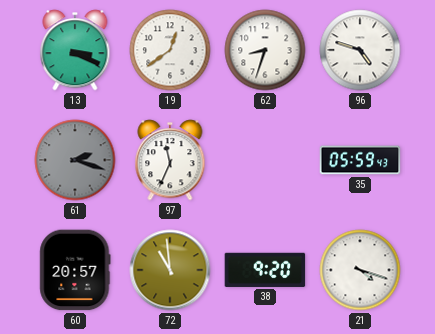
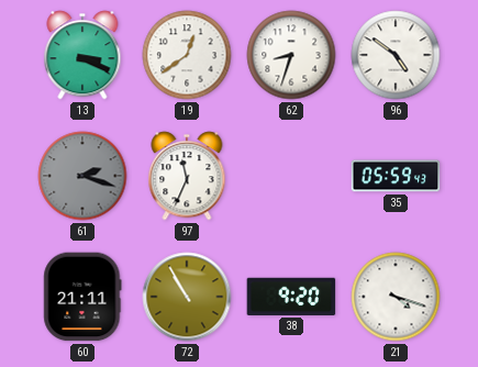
96: 4:48 -> 4:51
60: 20:57 -> 21:11
72: 10:59 -> 10:55
